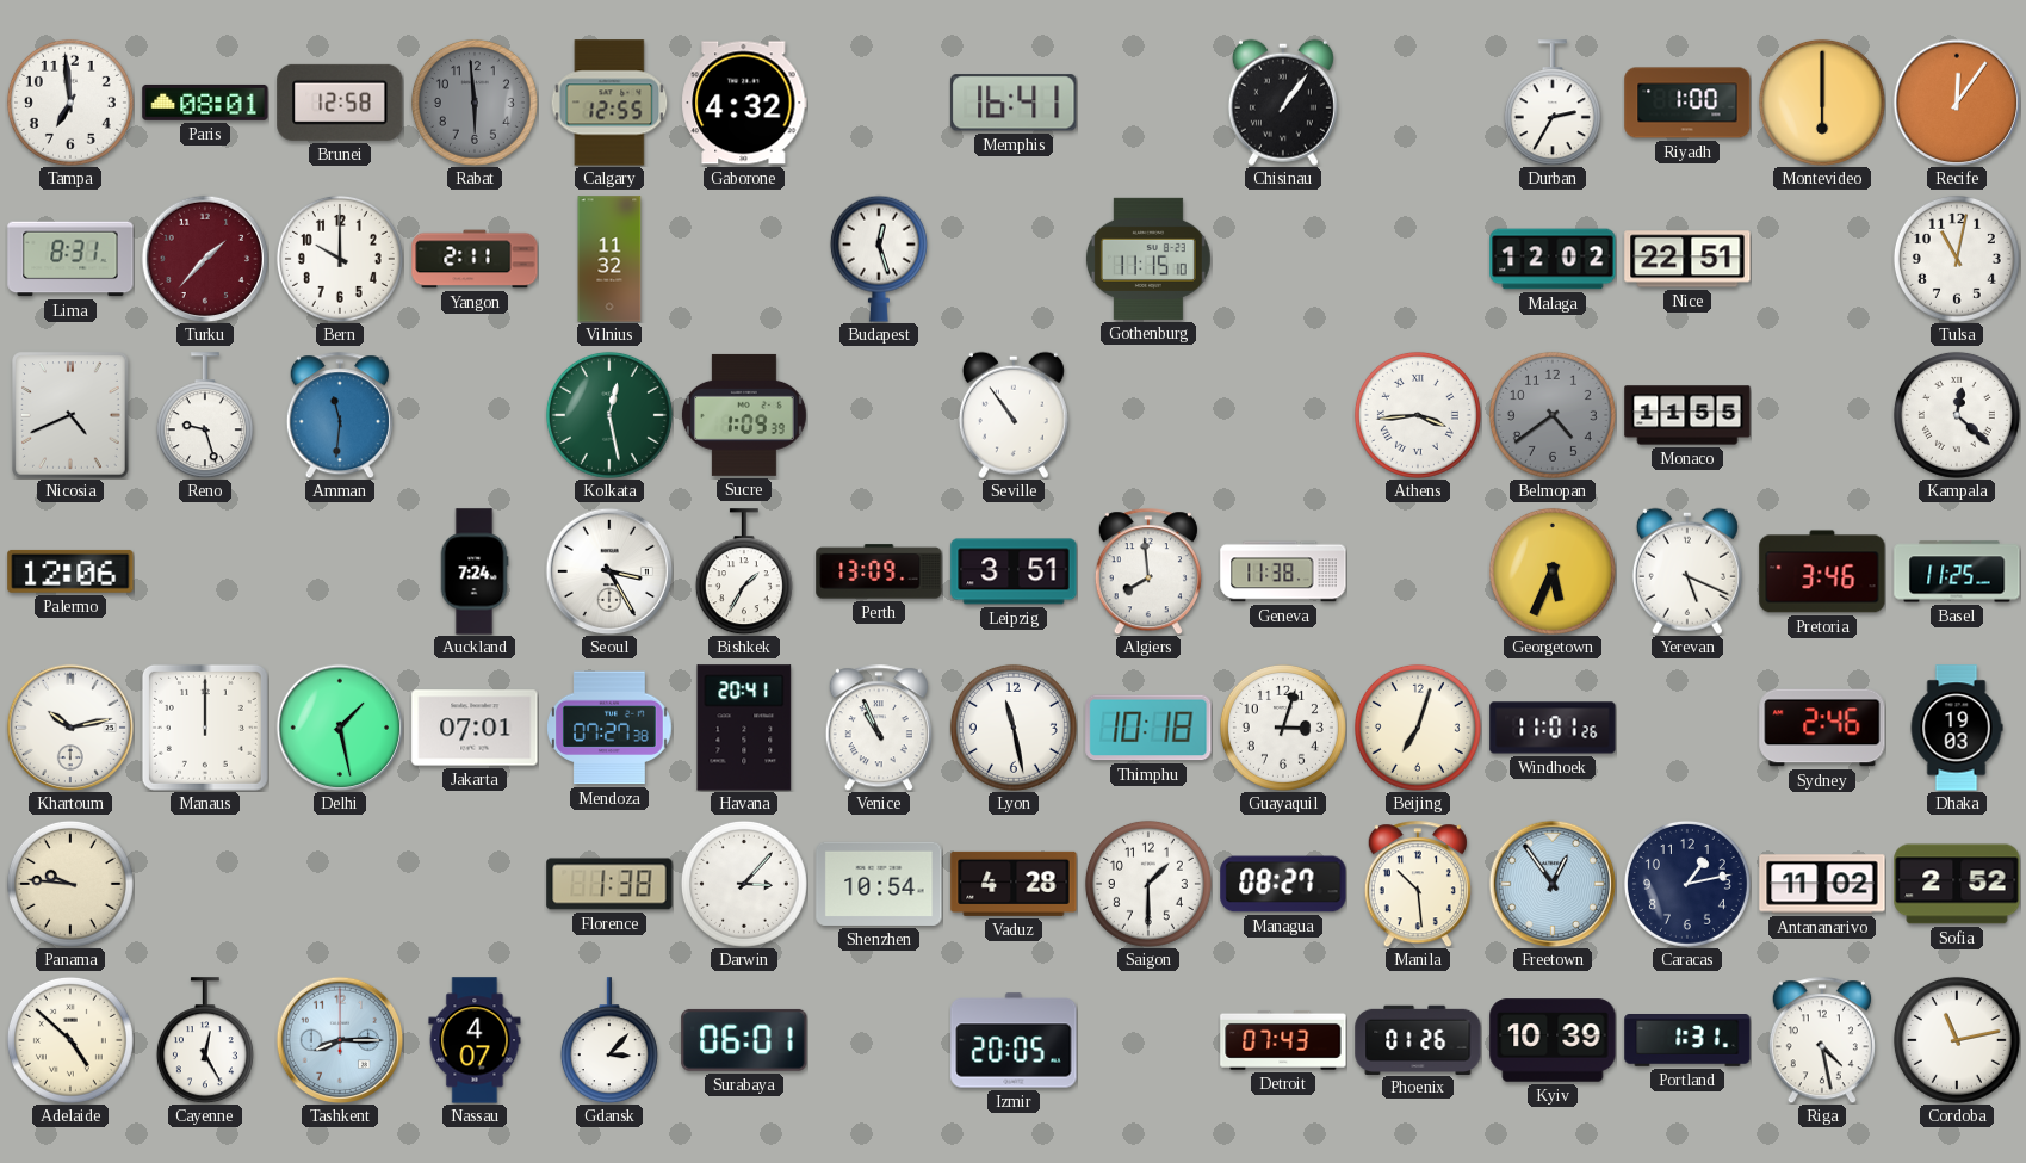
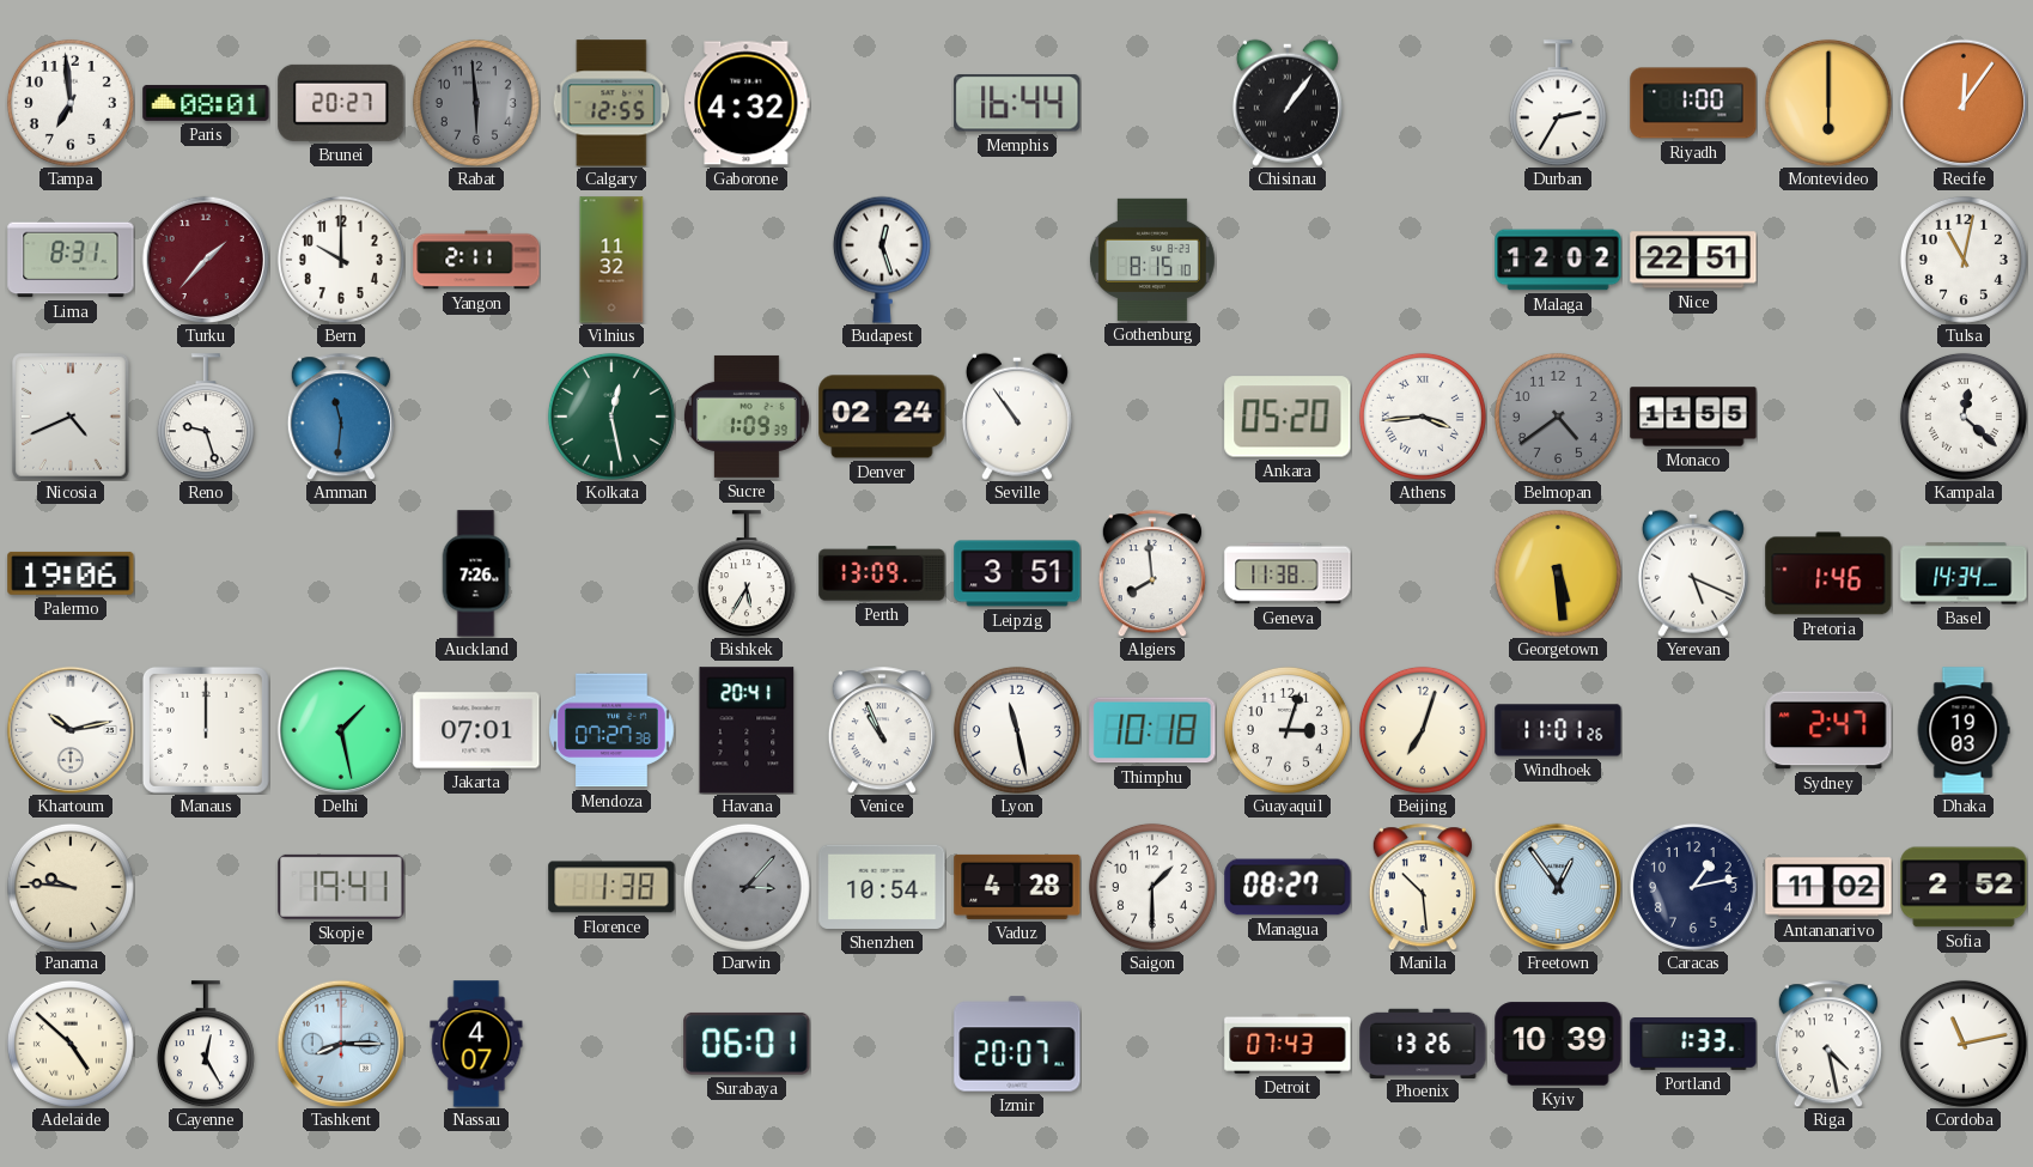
Brunei: 12:58 -> 20:27
Memphis: 16:41 -> 16:44
Gothenburg: 11:15 -> 8:15
Denver: none -> 02:24
Ankara: none -> 05:20
Palermo: 12:06 -> 19:06
Auckland: 7:24 -> 7:26
Seoul: 3:25 -> none
Bishkek: 1:35 -> 5:35
Georgetown: 5:34 -> 5:29
Pretoria: 3:46 -> 1:46
Basel: 11:25 -> 14:34
Sydney: 2:46 -> 2:47
Skopje: none -> 19:41
Darwin dial: white -> grey
Gdansk: 3:07 -> none
Izmir: 20:05 -> 20:07
Phoenix: 01:26 -> 13:26
Portland: 1:31 -> 1:33
